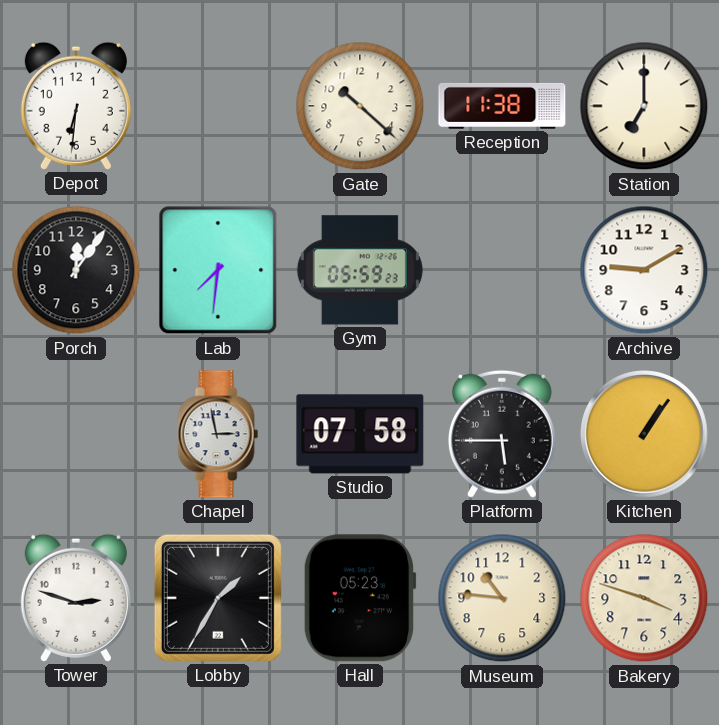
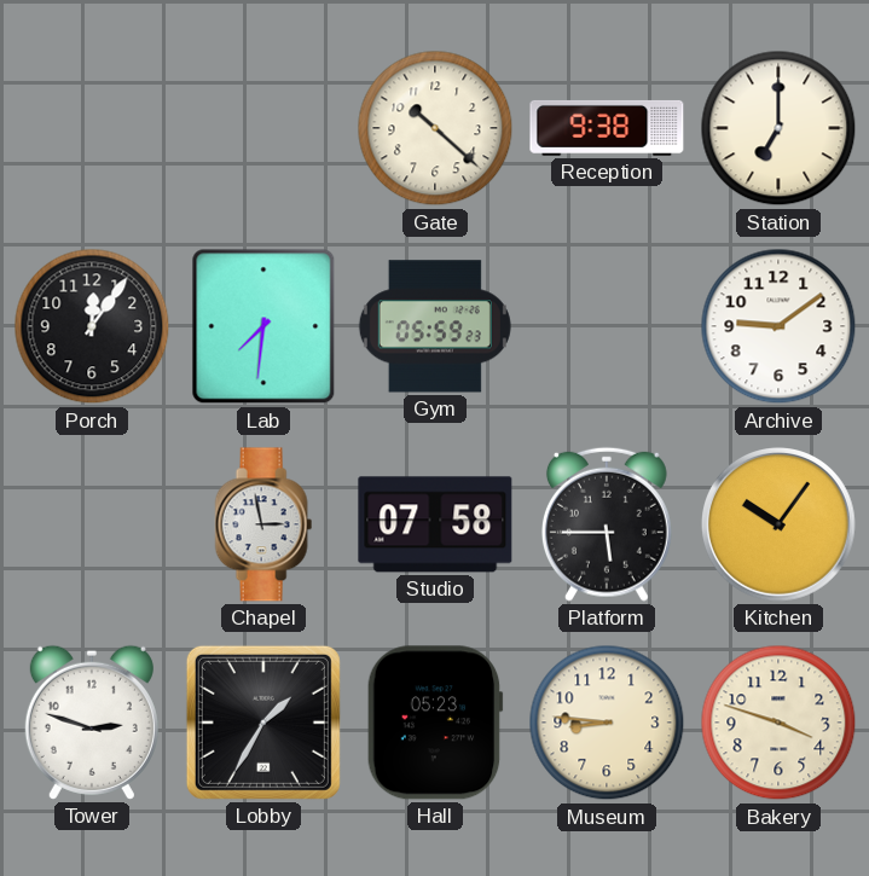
Depot: 6:31 -> none
Reception: 11:38 -> 9:38
Archive: 9:10 -> 9:09
Kitchen: 1:06 -> 10:06
Museum: 10:46 -> 8:46
